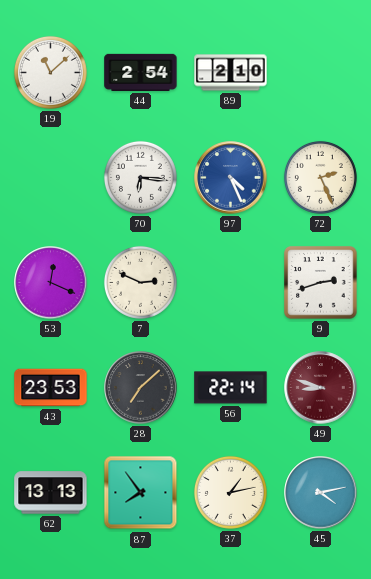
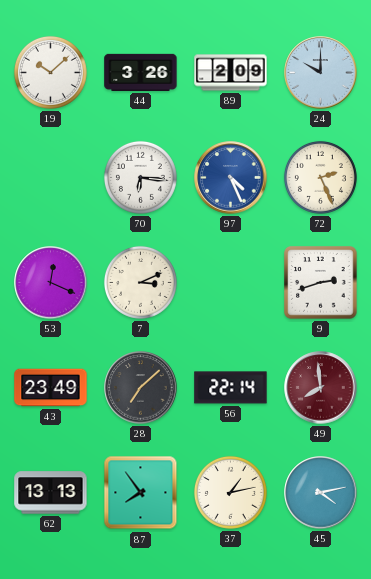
19: 11:08 -> 10:08
44: 2:54 -> 3:26
89: 2:10 -> 2:09
24: none -> 10:00
7: 2:49 -> 3:11
43: 23:53 -> 23:49
49: 8:48 -> 7:59
